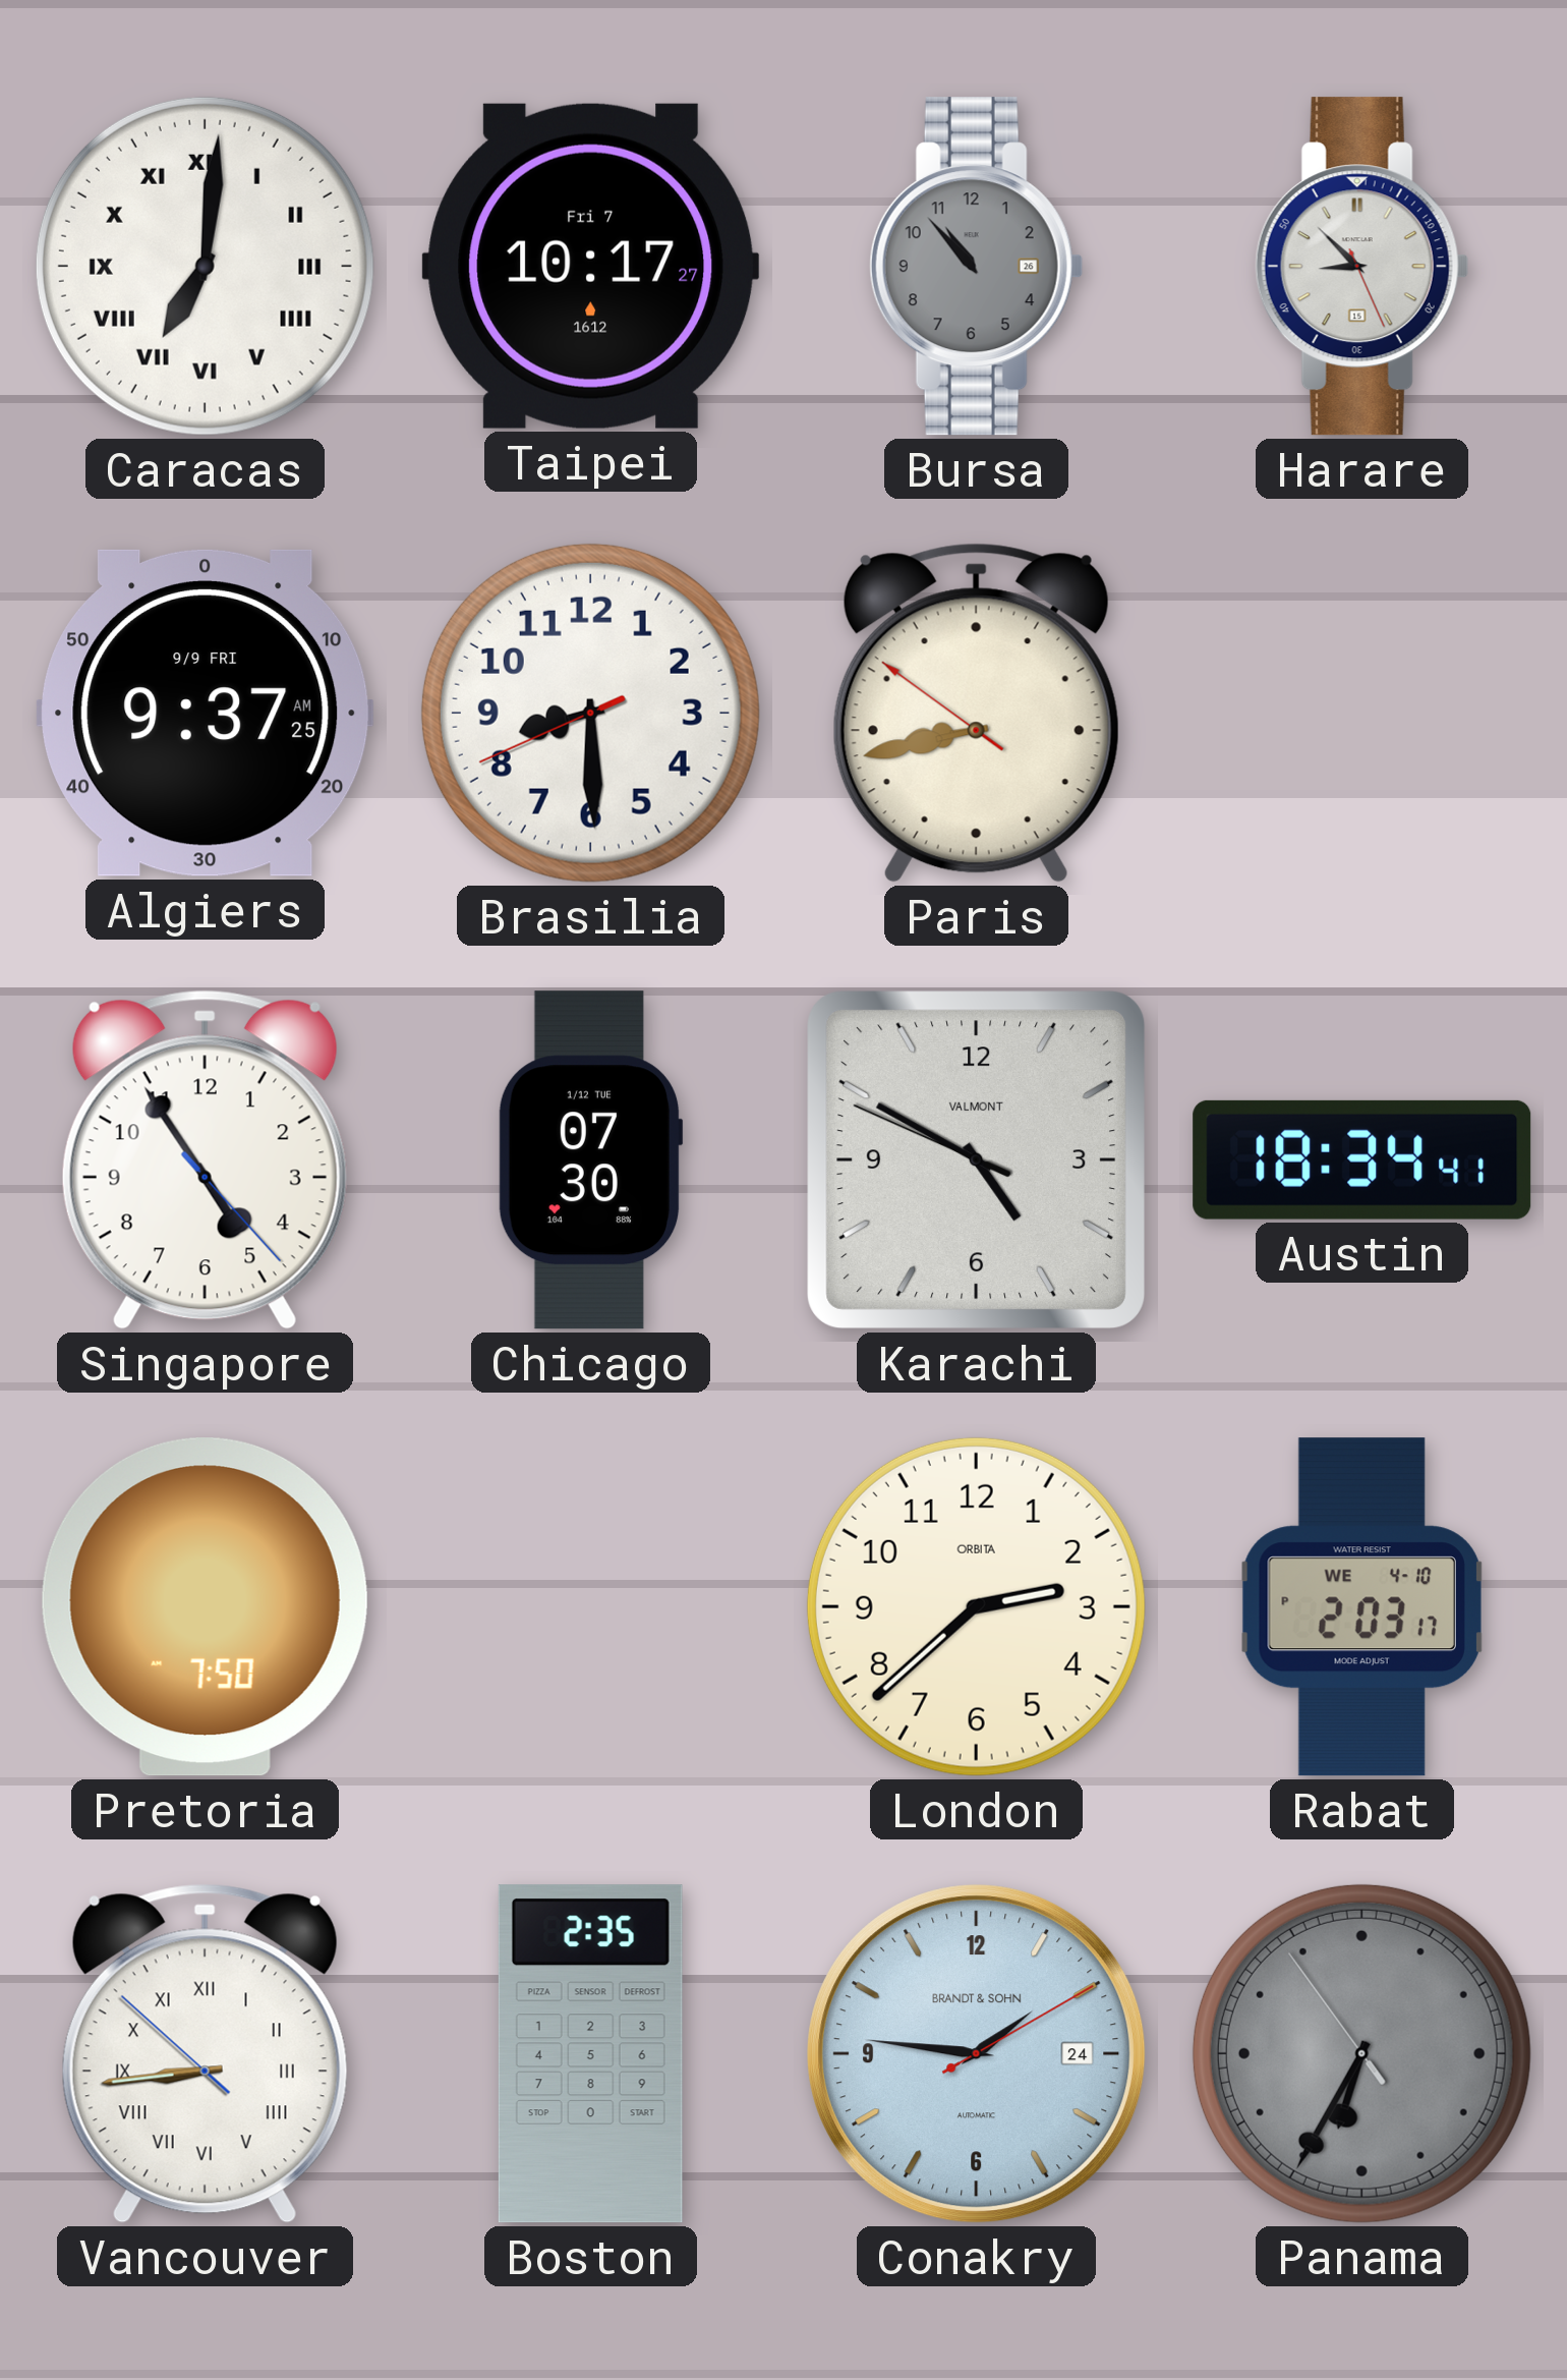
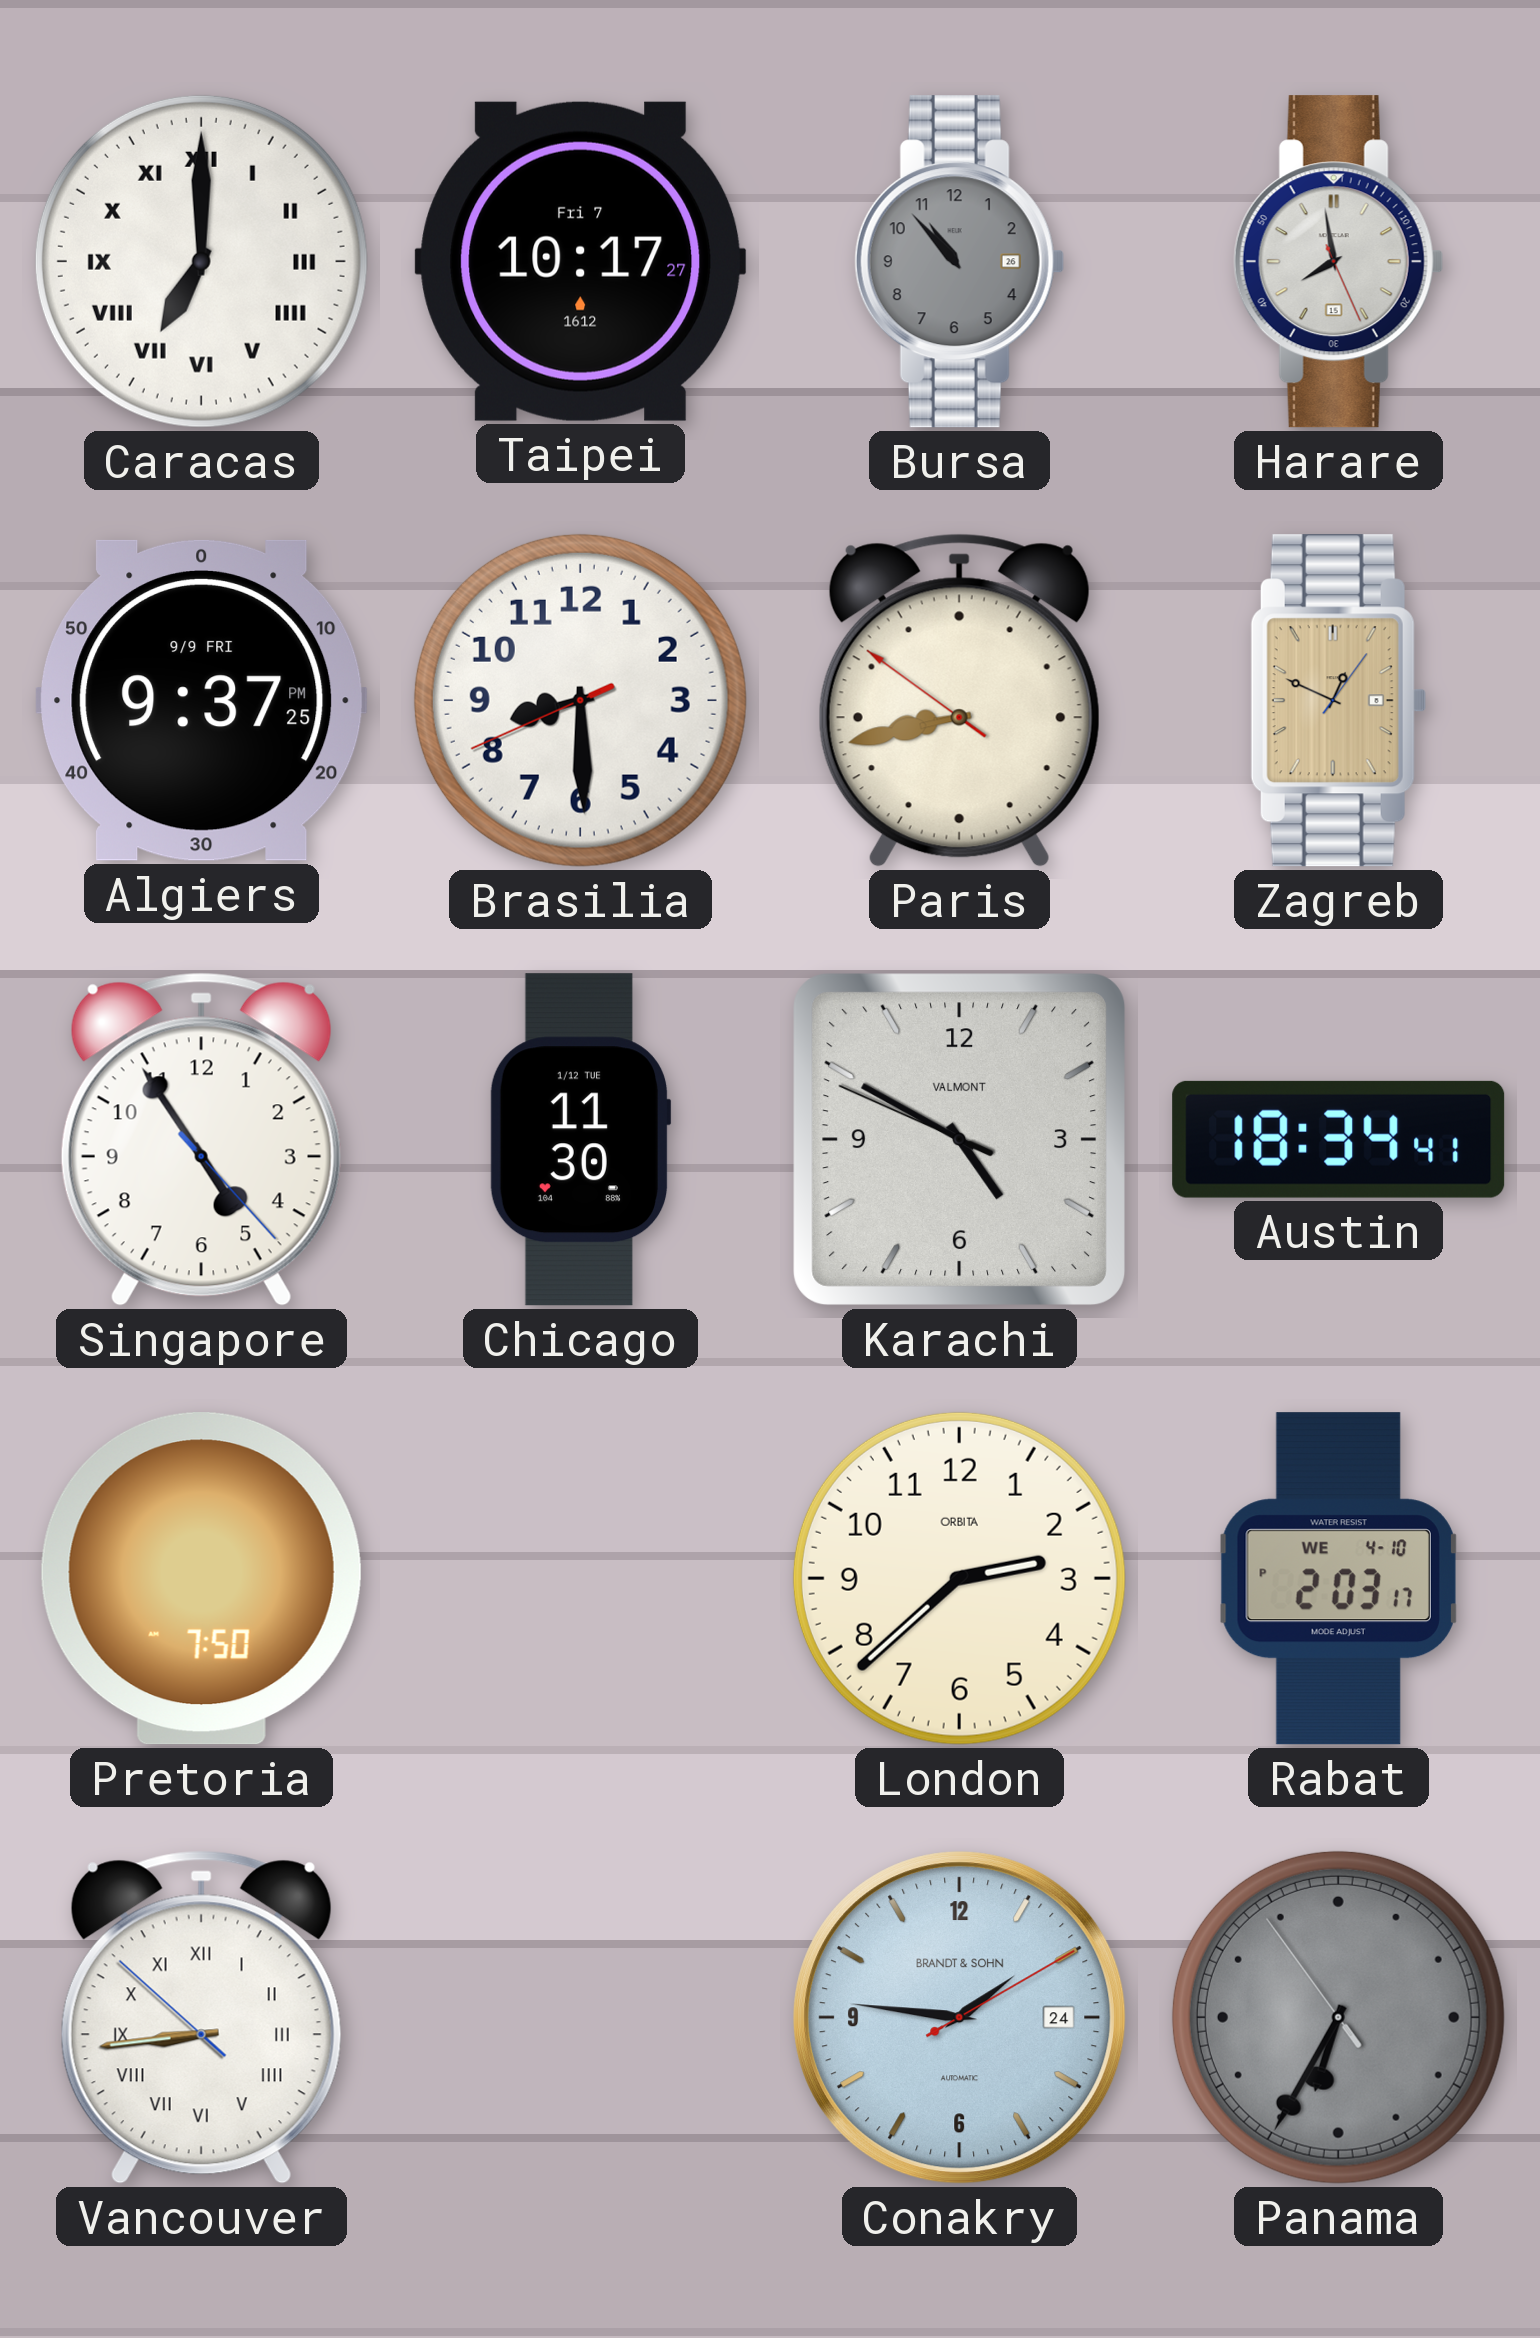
Caracas: 7:01 -> 7:00
Harare: 8:52 -> 7:58
Algiers: 9:37:25 AM -> 9:37:25 PM
Zagreb: none -> 12:49
Chicago: 07:30 -> 11:30
Boston: 2:35 -> none
